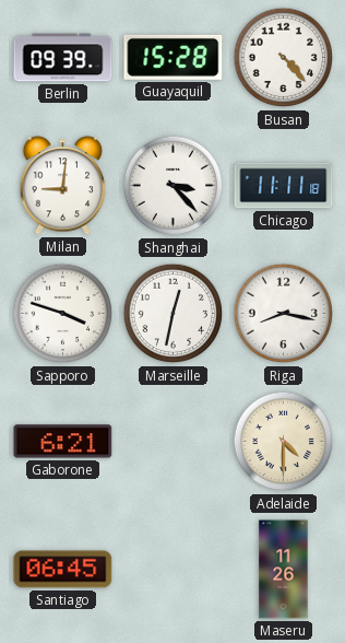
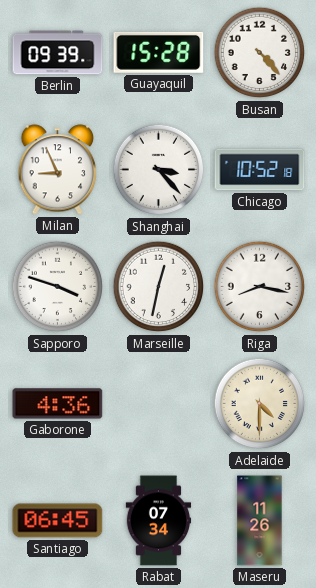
Milan: 9:01 -> 8:56
Chicago: 11:11 -> 10:52
Gaborone: 6:21 -> 4:36
Rabat: none -> 07:34
